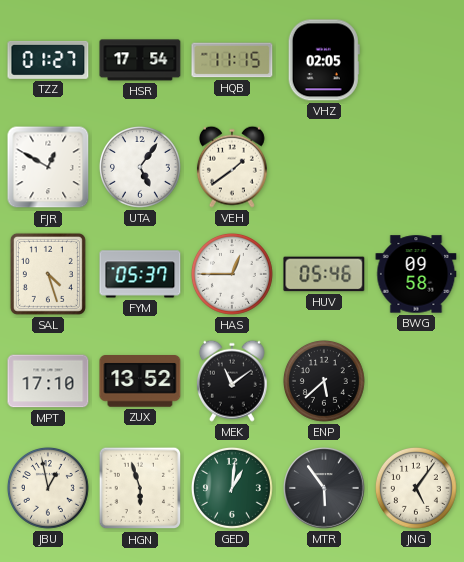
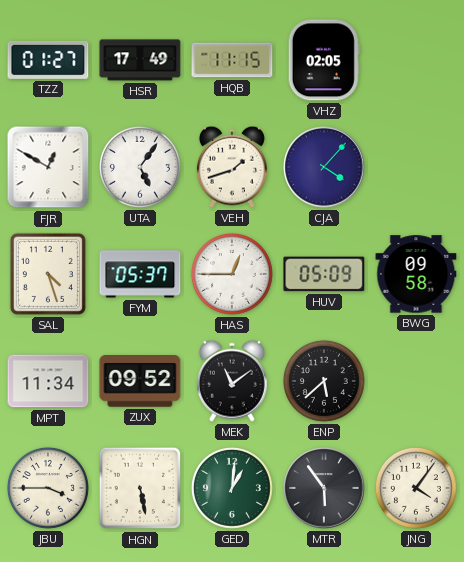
HSR: 17:54 -> 17:49
VEH: 1:39 -> 1:42
CJA: none -> 4:07
HUV: 05:46 -> 05:09
MPT: 17:10 -> 11:34
ZUX: 13:52 -> 09:52
JBU: 12:58 -> 3:45
HGN: 5:57 -> 5:28
JNG: 5:06 -> 4:06
